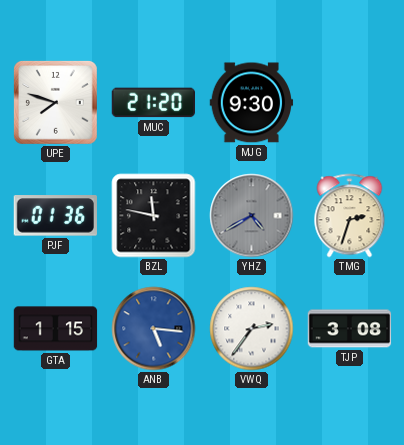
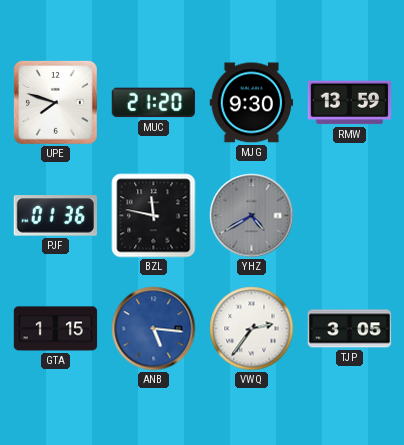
RMW: none -> 13:59
TMG: 2:33 -> none
TJP: 3:08 -> 3:05
